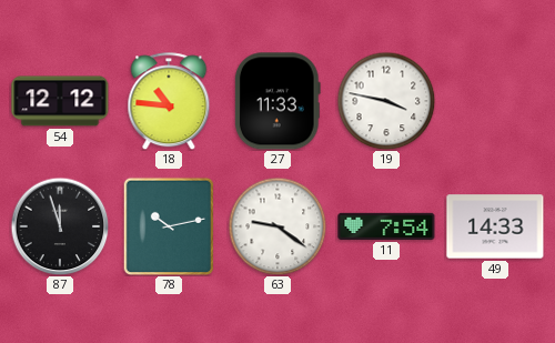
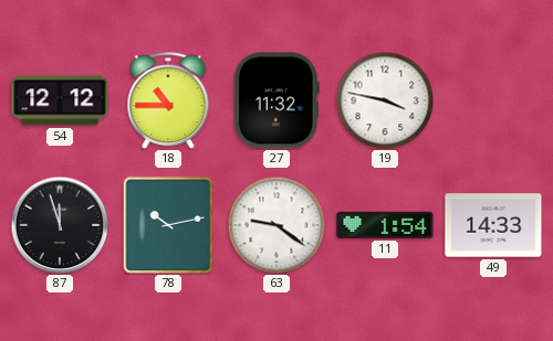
18: 10:46 -> 10:45
27: 11:33 -> 11:32
11: 7:54 -> 1:54
